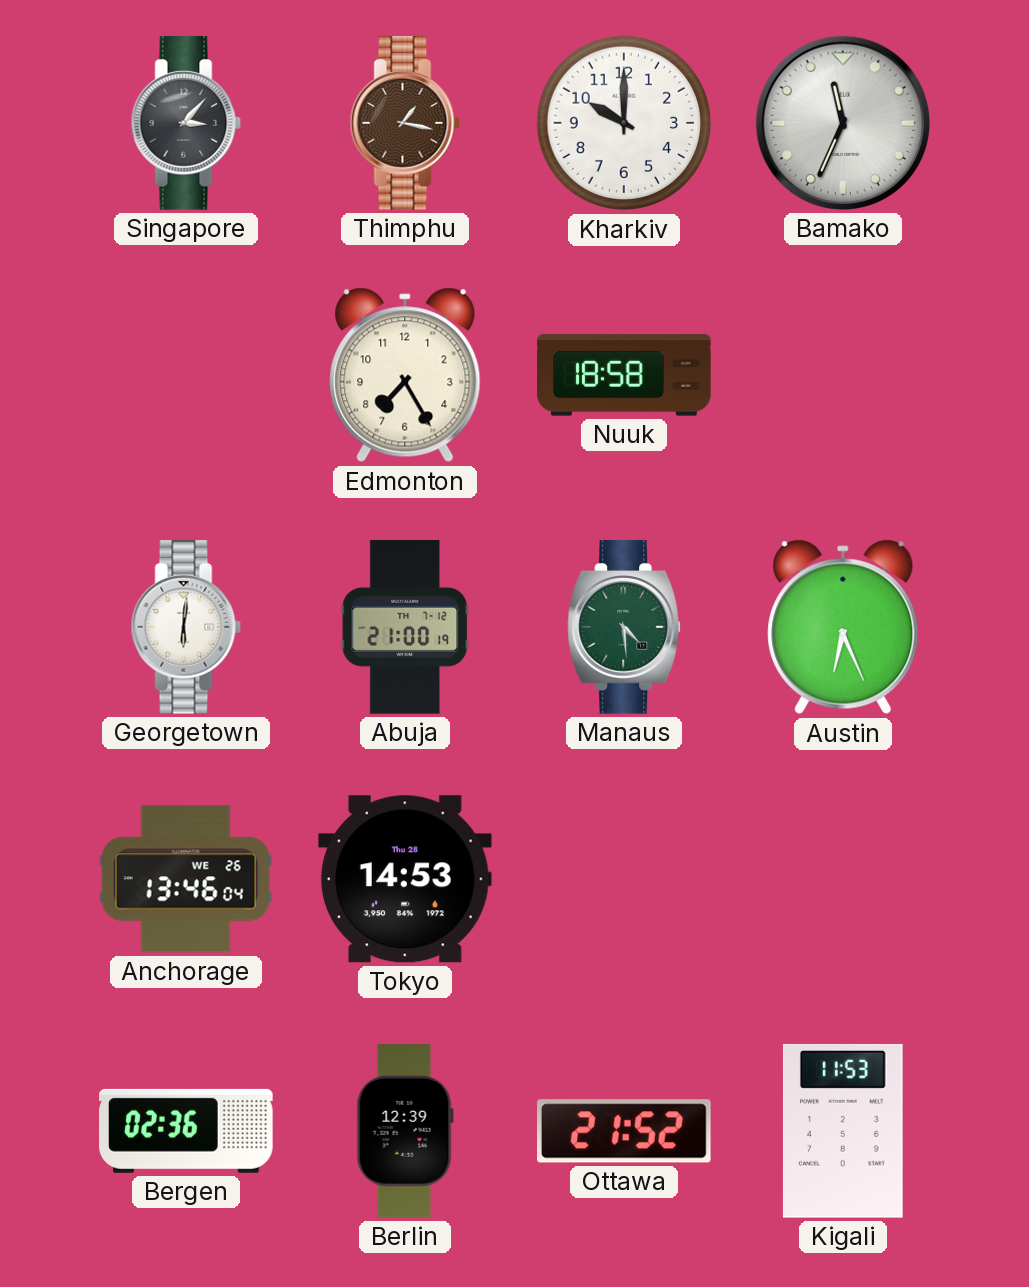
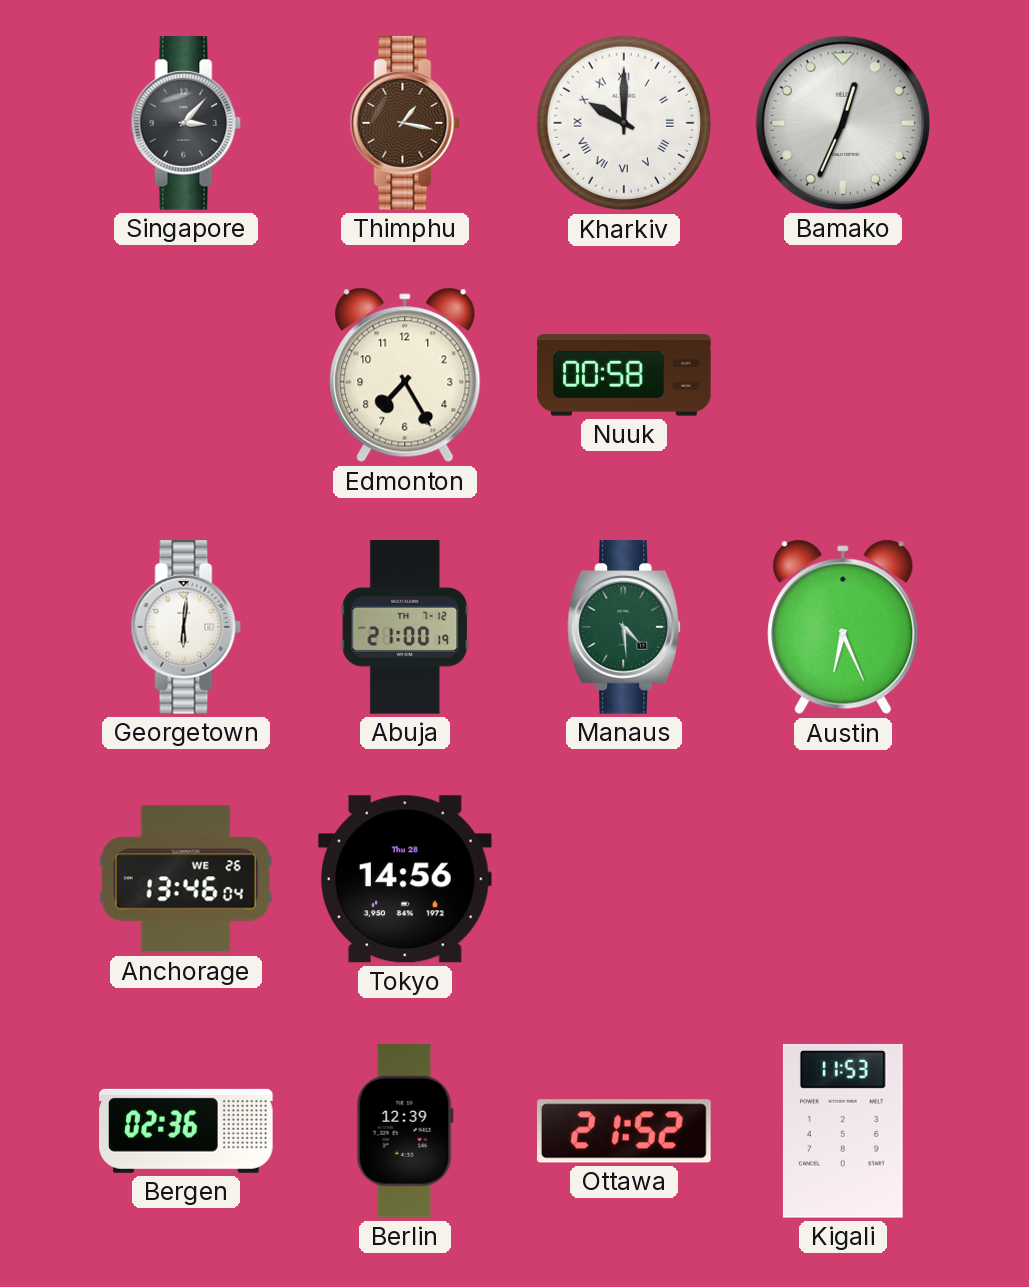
Kharkiv numerals: Arabic -> Roman
Bamako: 11:34 -> 12:34
Nuuk: 18:58 -> 00:58
Tokyo: 14:53 -> 14:56
